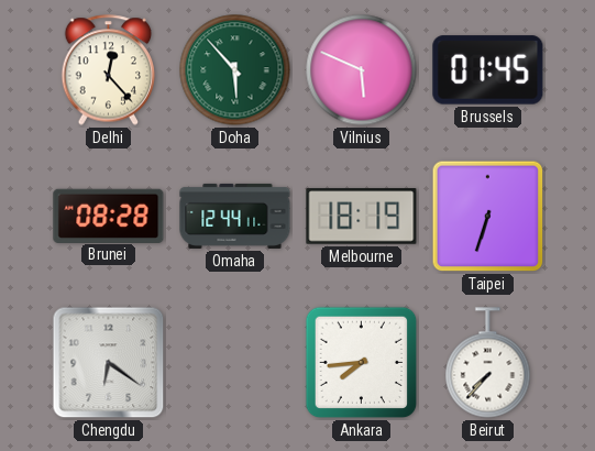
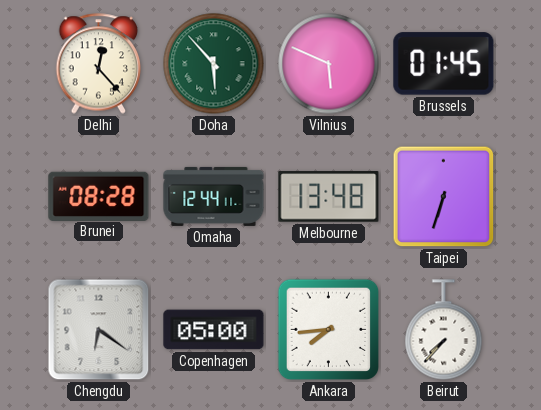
Melbourne: 18:19 -> 13:48
Copenhagen: none -> 05:00
